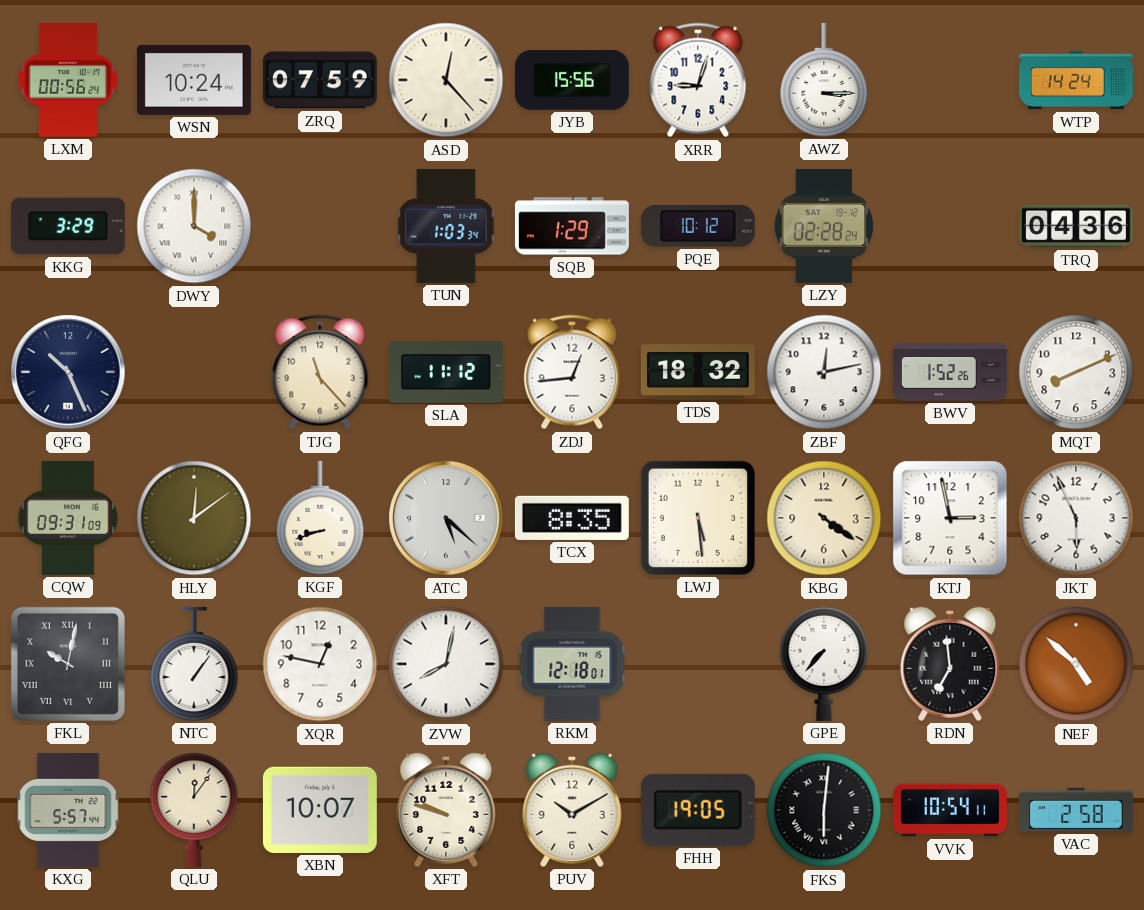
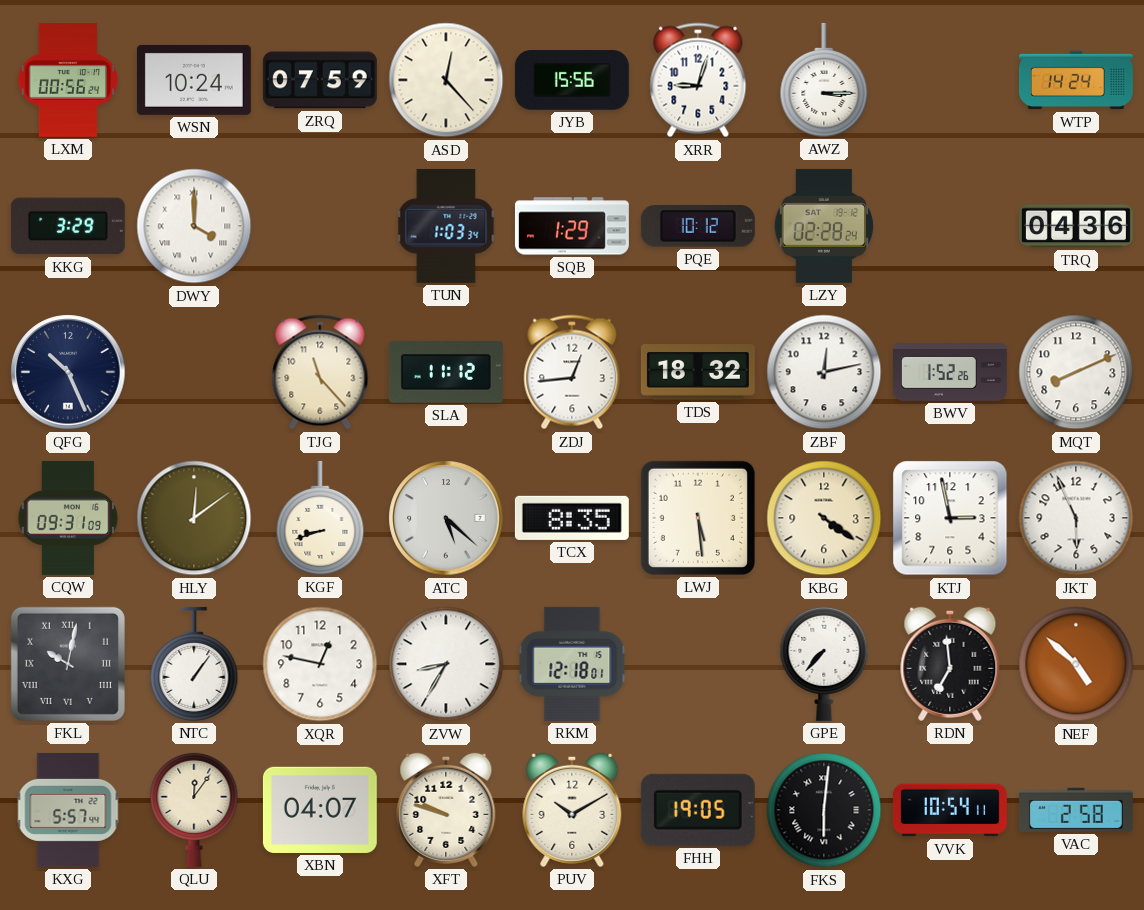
ZVW: 8:02 -> 8:35
XBN: 10:07 -> 04:07
